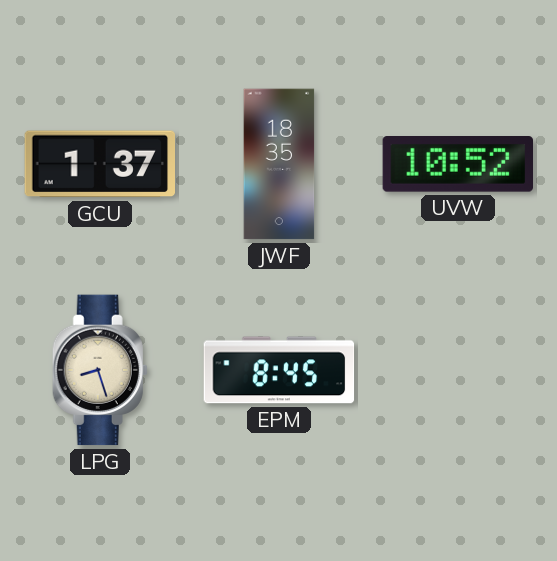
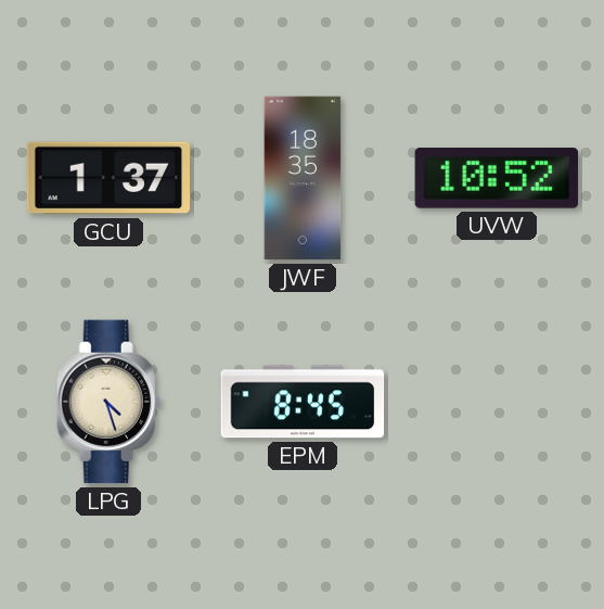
LPG: 8:27 -> 4:27
